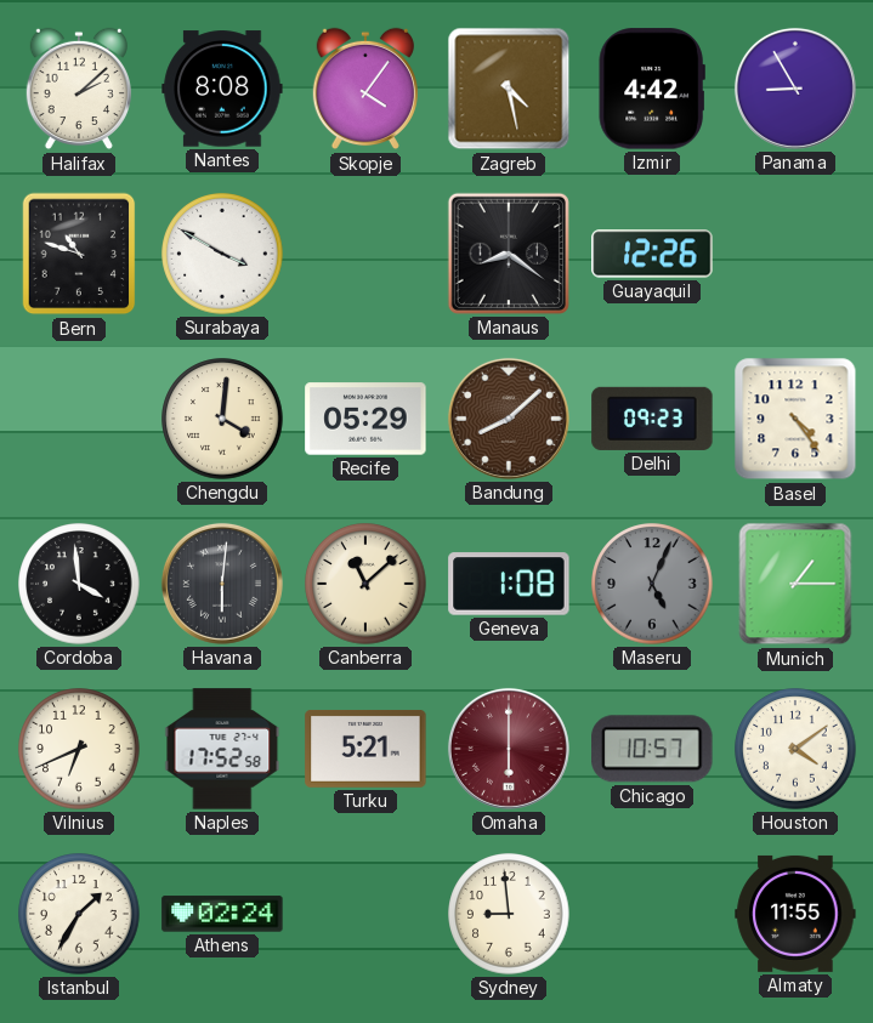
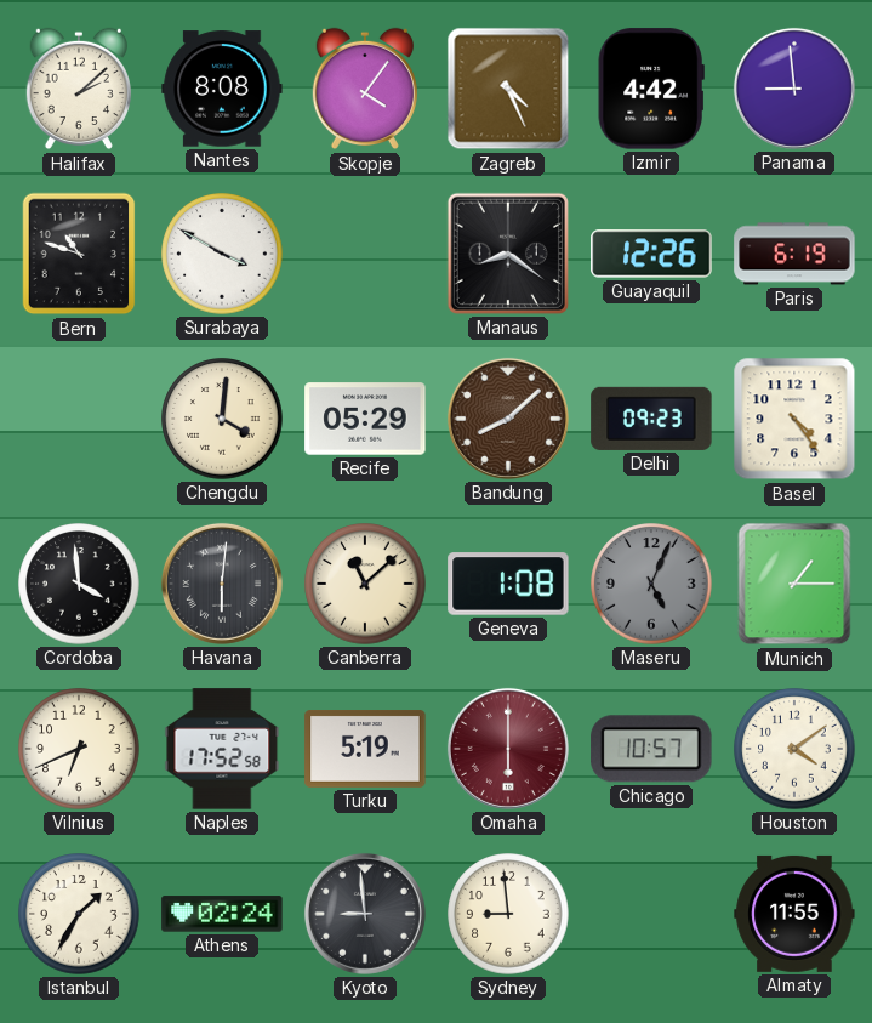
Zagreb: 4:28 -> 4:26
Panama: 8:55 -> 8:59
Paris: none -> 6:19
Turku: 5:21 -> 5:19
Kyoto: none -> 8:59
